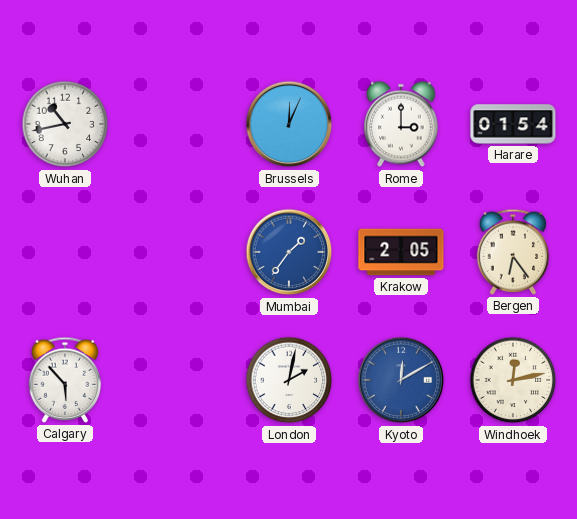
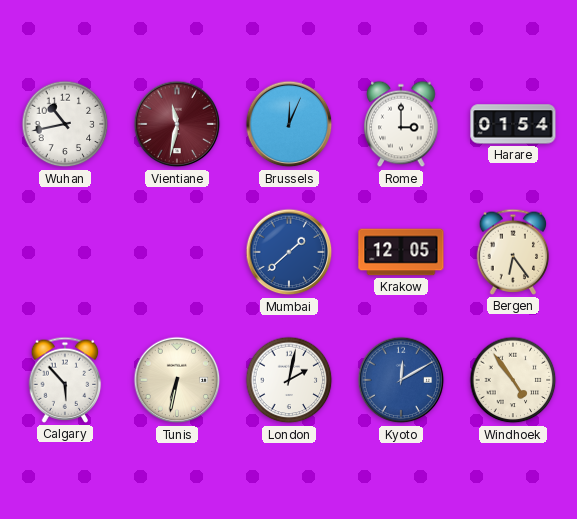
Vientiane: none -> 11:32
Mumbai: 1:36 -> 1:38
Krakow: 2:05 -> 12:05
Tunis: none -> 6:32
Windhoek: 12:13 -> 4:54
